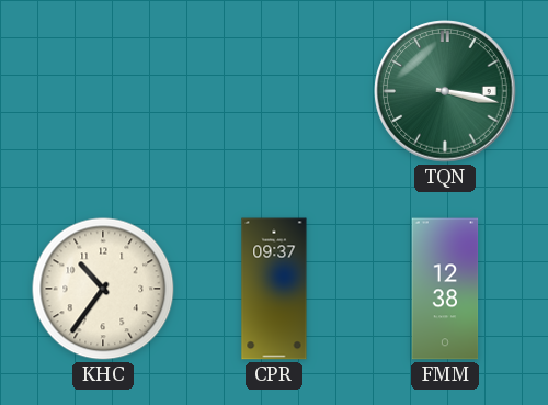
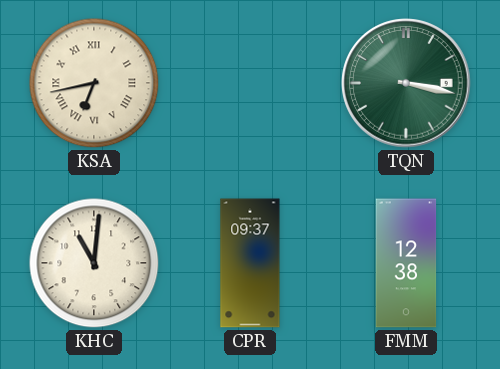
KSA: none -> 6:43
KHC: 10:36 -> 11:01
